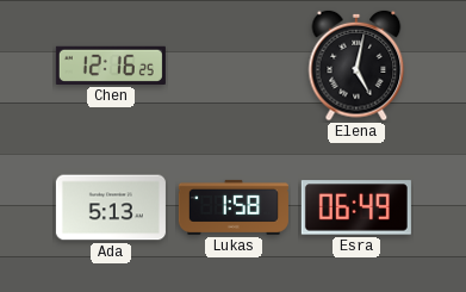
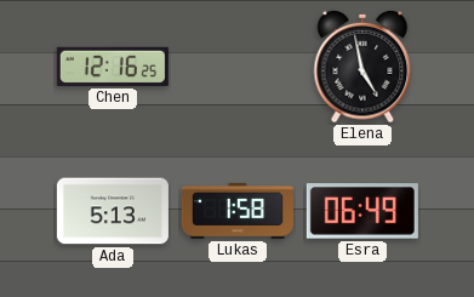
Elena: 5:02 -> 4:58
